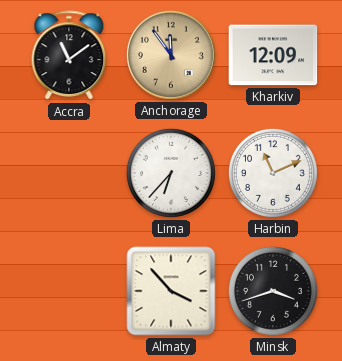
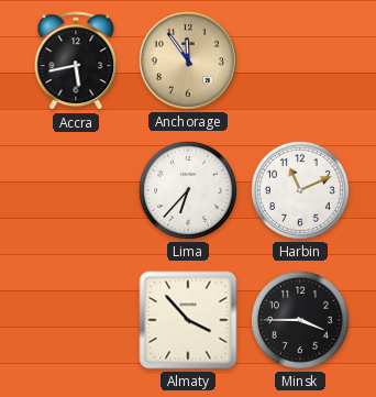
Accra: 11:09 -> 5:43
Kharkiv: 12:09 -> none
Minsk: 3:42 -> 3:45
